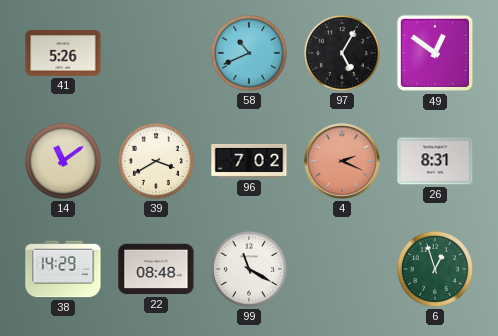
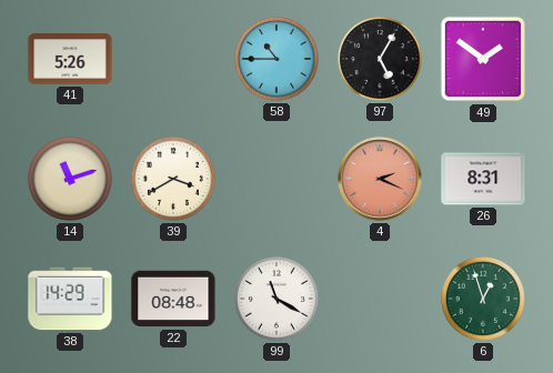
58: 10:41 -> 10:45
49: 12:51 -> 1:51
14: 11:09 -> 11:12
96: 7:02 -> none
